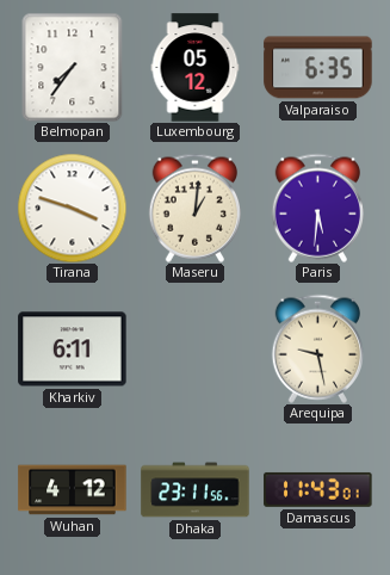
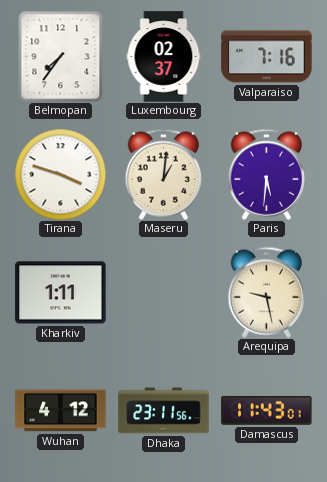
Luxembourg: 05:12 -> 02:37
Valparaiso: 6:35 -> 7:16
Kharkiv: 6:11 -> 1:11
